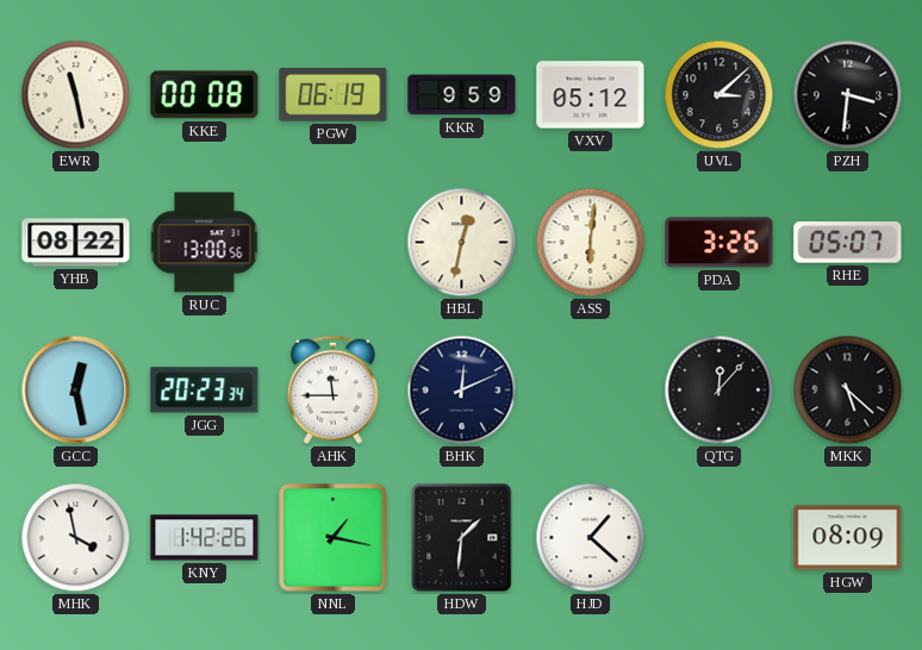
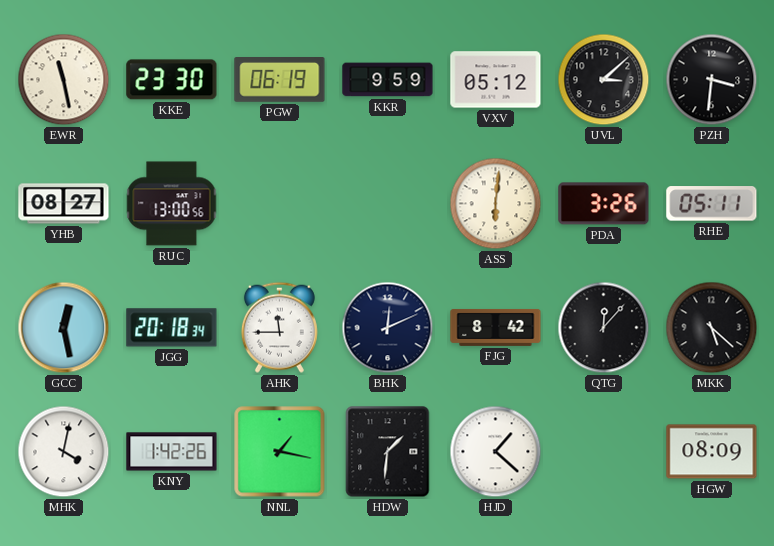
KKE: 00:08 -> 23:30
YHB: 08:22 -> 08:27
HBL: 12:32 -> none
RHE: 05:07 -> 05:11
JGG: 20:23 -> 20:18
FJG: none -> 8:42
MHK: 3:58 -> 4:02
